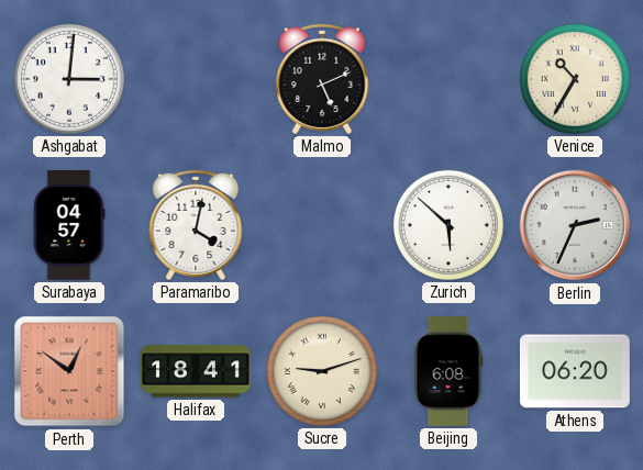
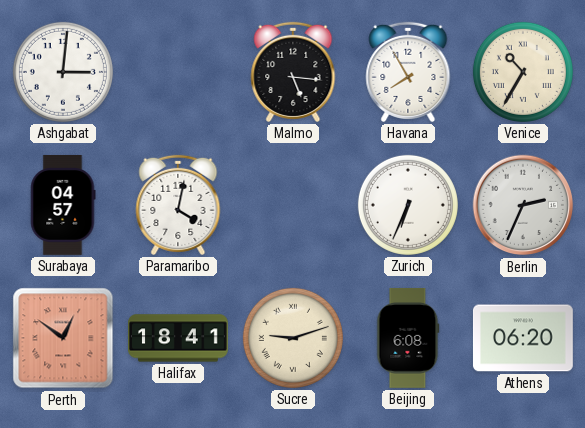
Malmo: 5:11 -> 5:16
Havana: none -> 7:55
Zurich: 5:52 -> 6:34
